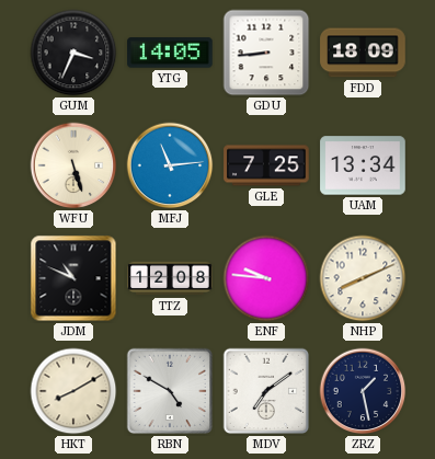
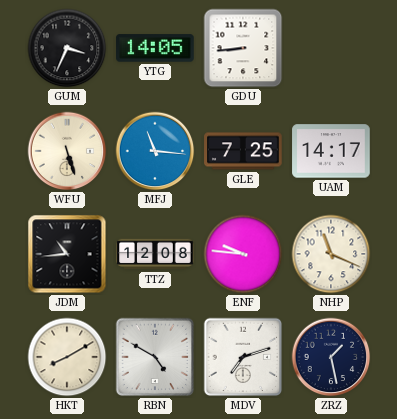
FDD: 18:09 -> none
MFJ: 11:14 -> 11:16
UAM: 13:34 -> 14:17
JDM: 10:49 -> 10:44
NHP: 8:11 -> 11:19
MDV: 7:09 -> 7:12
